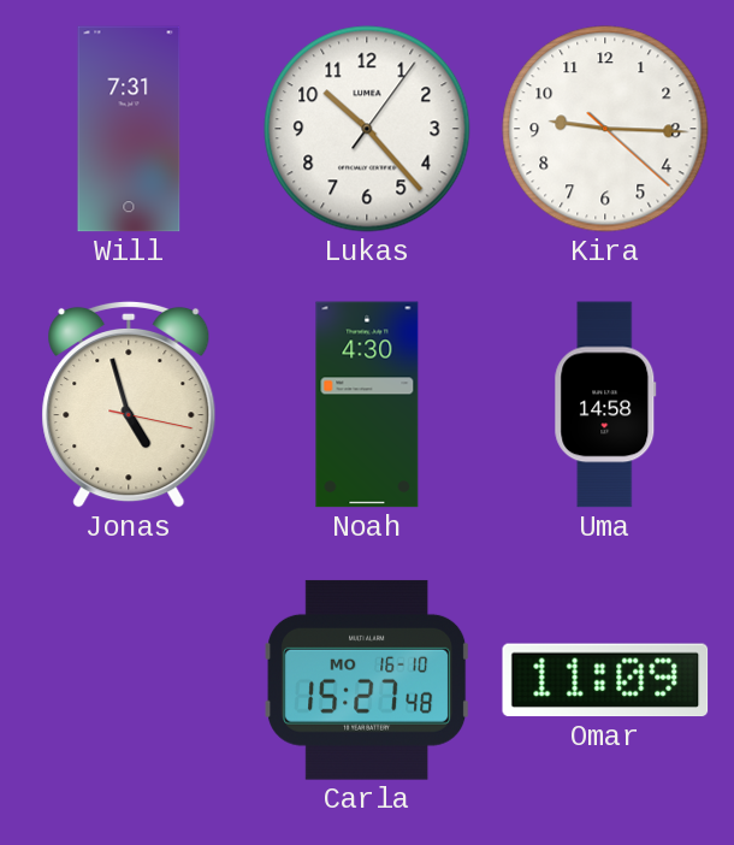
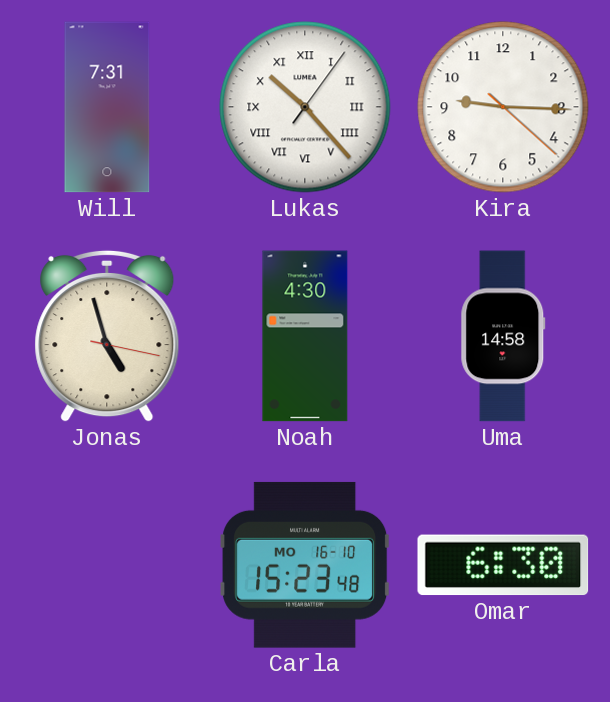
Lukas numerals: Arabic -> Roman
Carla: 15:27 -> 15:23
Omar: 11:09 -> 6:30
